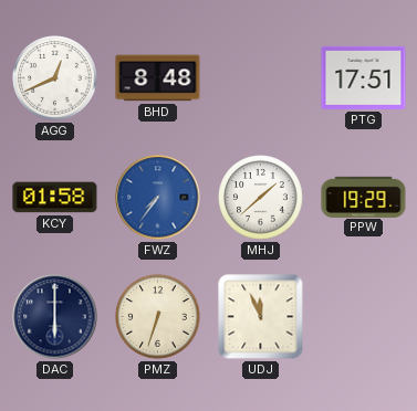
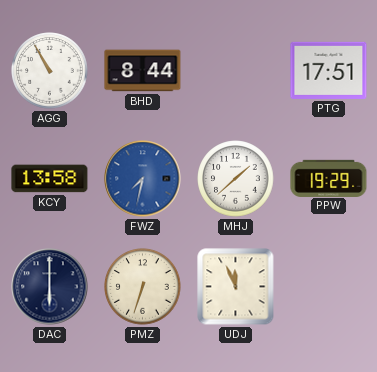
AGG: 12:41 -> 10:55
BHD: 8:48 -> 8:44
KCY: 01:58 -> 13:58
FWZ: 7:36 -> 7:32
